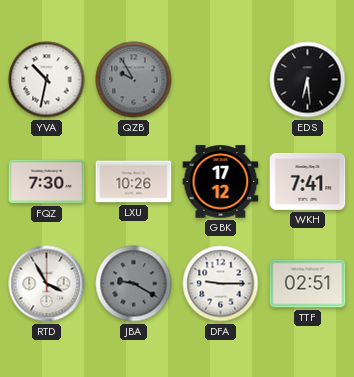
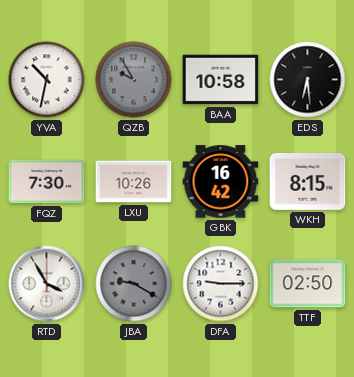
BAA: none -> 10:58
GBK: 17:12 -> 16:42
WKH: 7:41 -> 8:15
TTF: 02:51 -> 02:50
